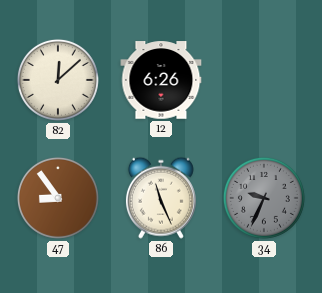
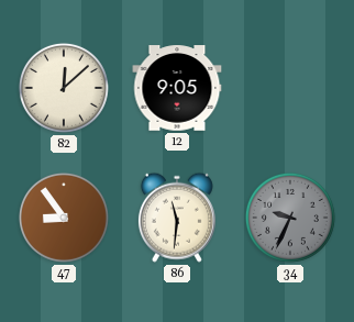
12: 6:26 -> 9:05
86: 11:26 -> 11:31
